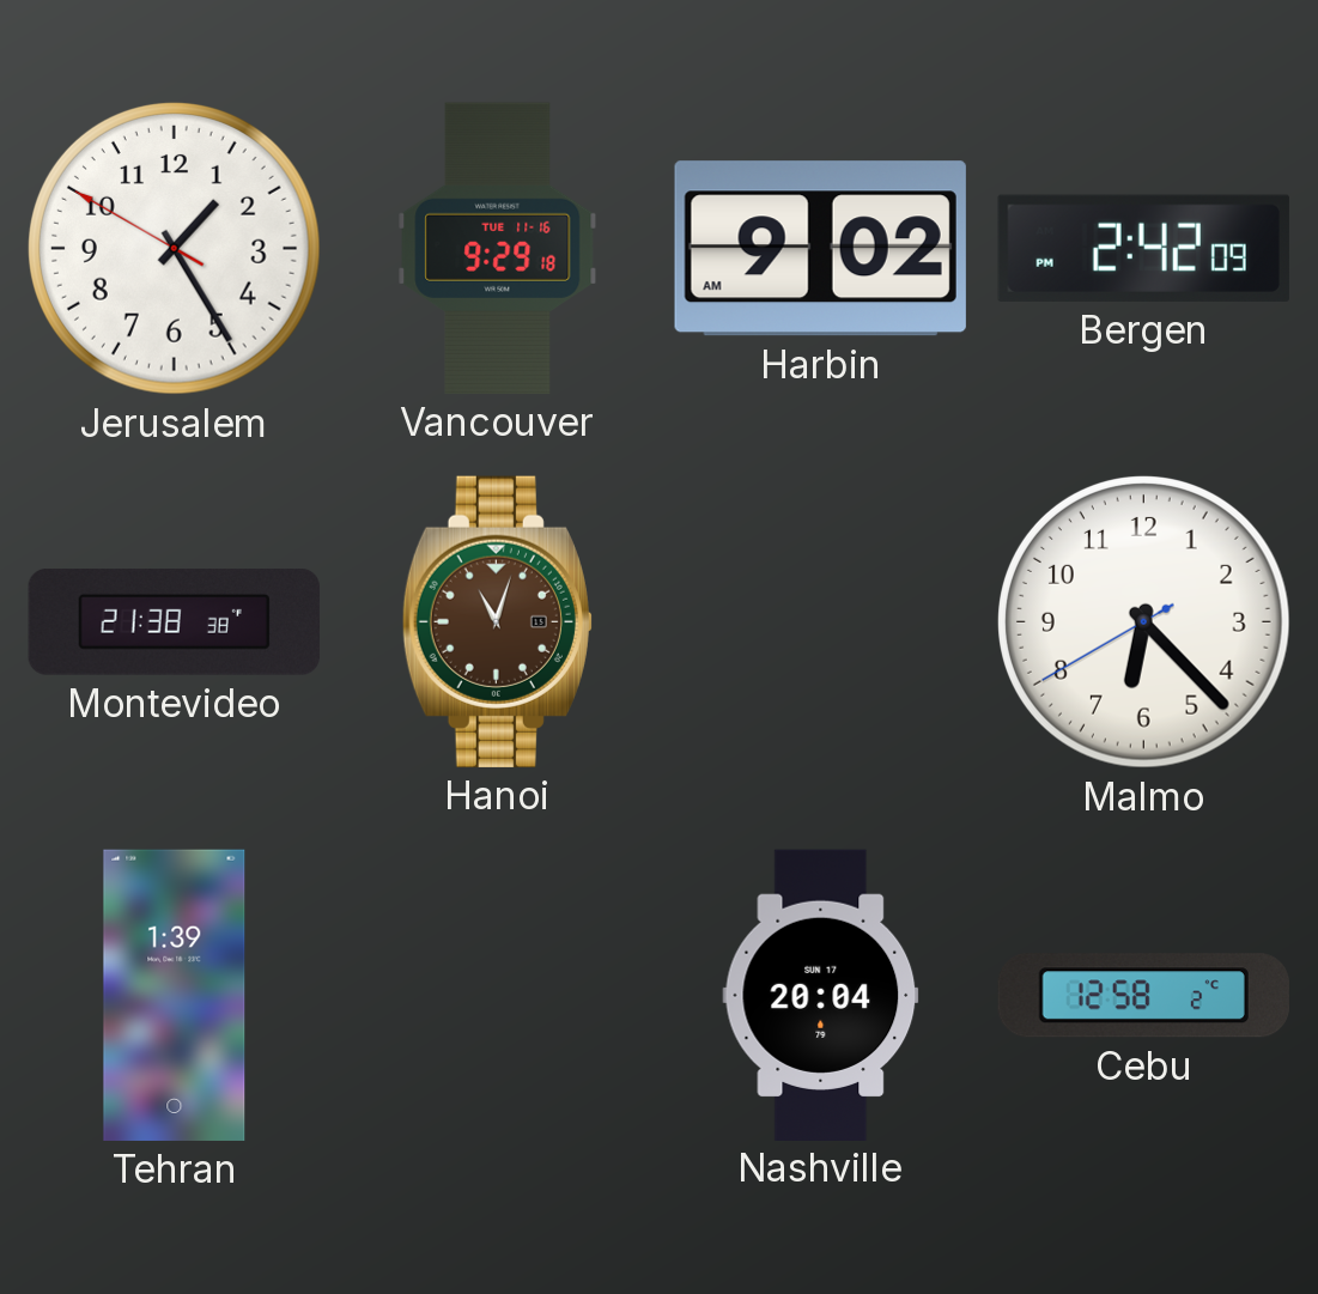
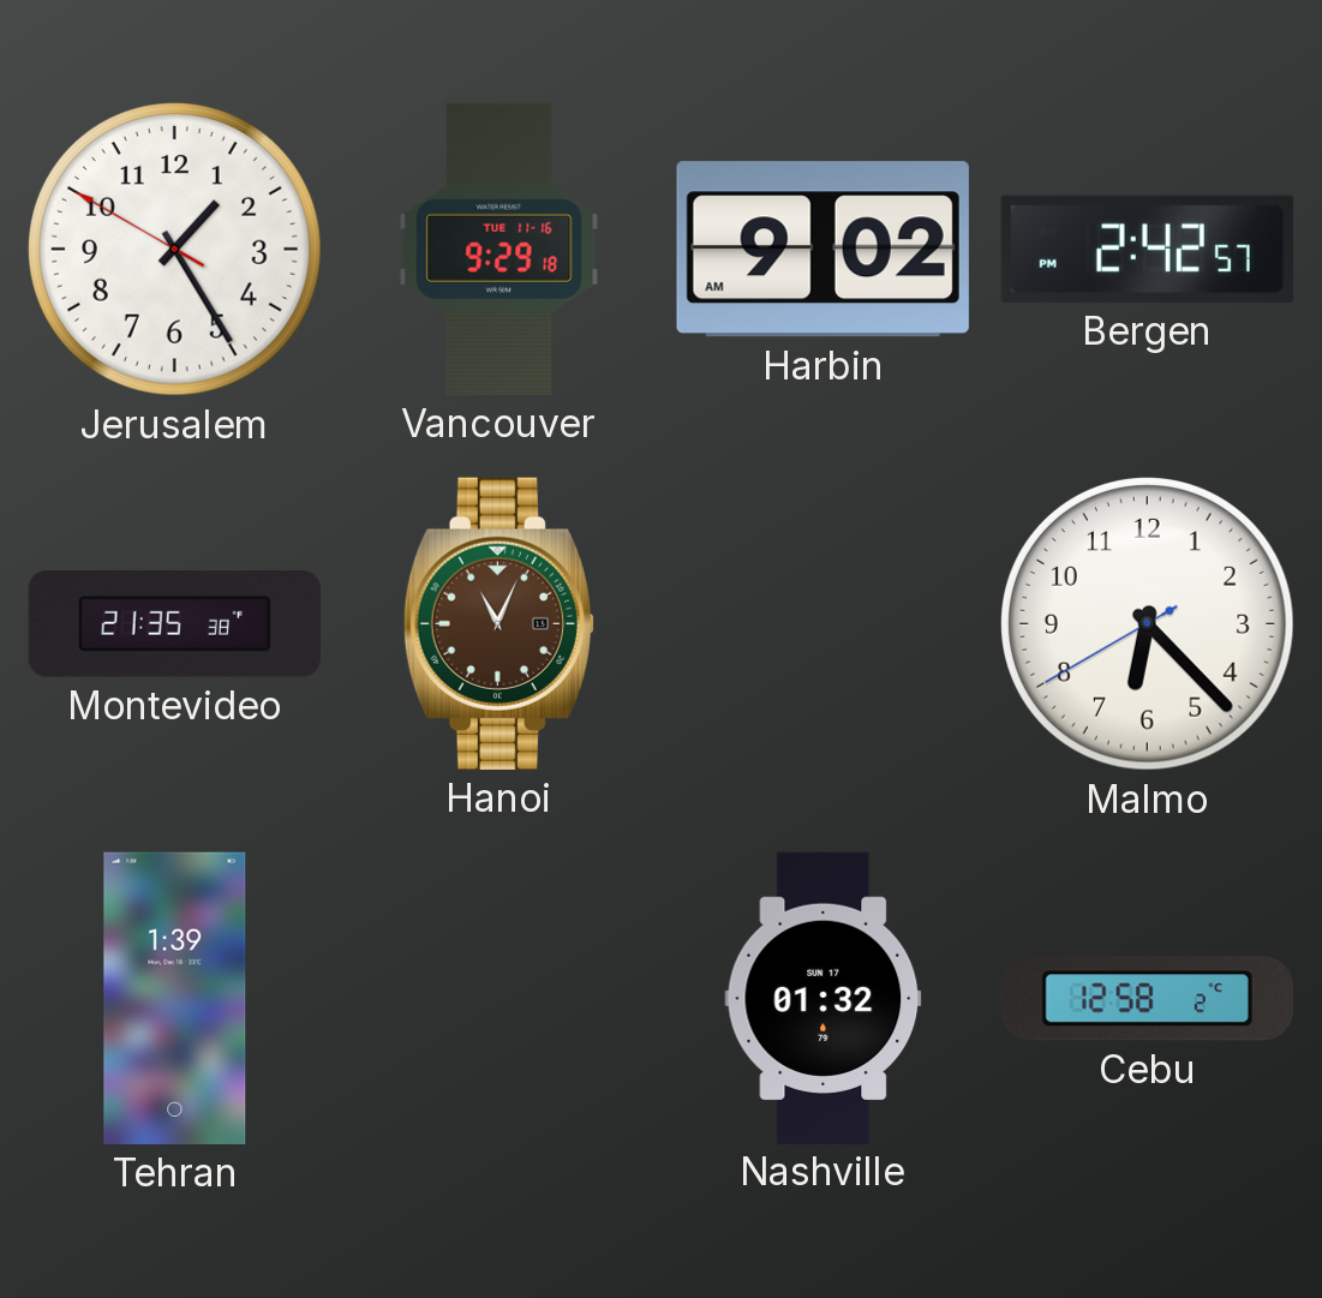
Bergen: 2:42:09 PM -> 2:42:57 PM
Montevideo: 21:38 -> 21:35
Hanoi: 11:03 -> 11:04
Nashville: 20:04 -> 01:32
